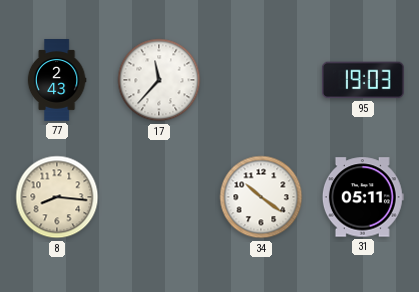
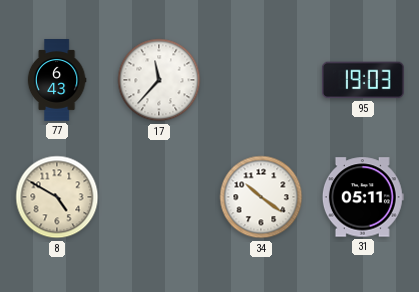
77: 2:43 -> 6:43
8: 8:16 -> 4:50
